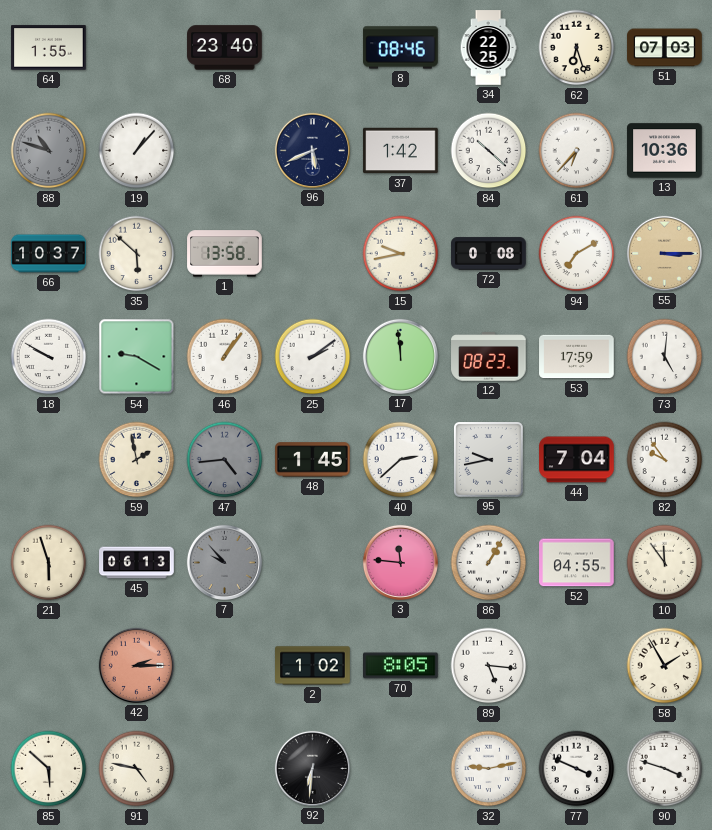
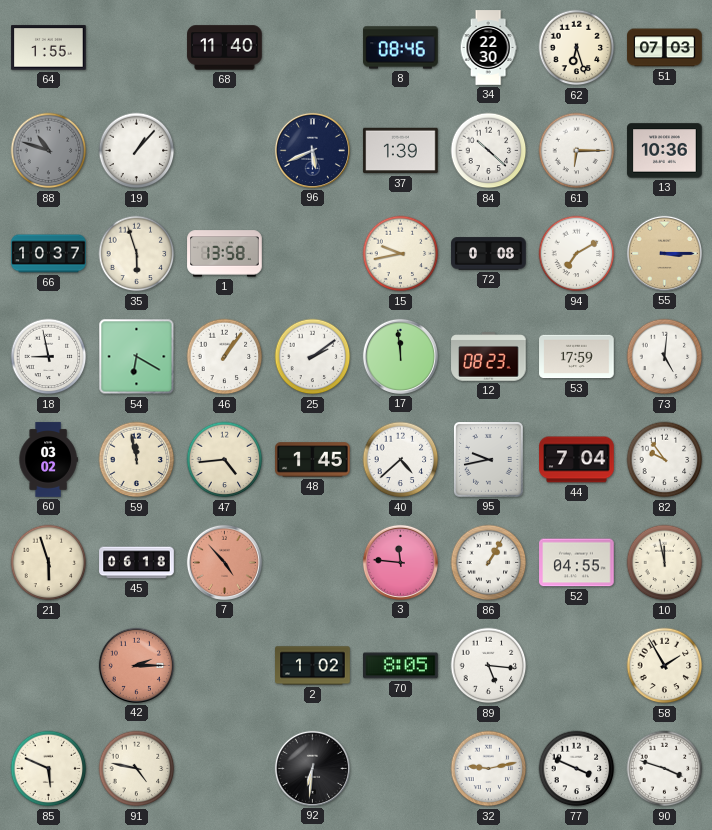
68: 23:40 -> 11:40
34: 22:25 -> 22:30
37: 1:42 -> 1:39
61: 6:37 -> 6:15
35: 5:52 -> 5:57
18: 9:50 -> 8:58
54: 9:20 -> 6:20
60: none -> 03:02
59: 1:58 -> 11:58
47 dial: grey -> cream
40: 2:38 -> 4:38
45: 06:13 -> 06:18
7: 9:53 -> 4:53
7 dial: grey -> salmon
10: 11:54 -> 11:58
85: 5:52 -> 5:49
